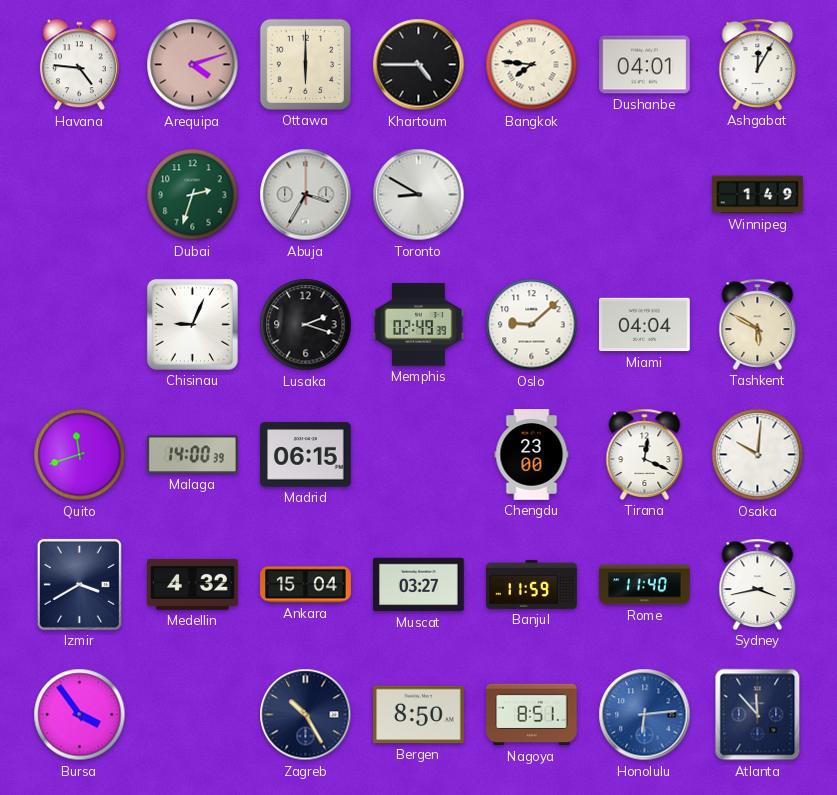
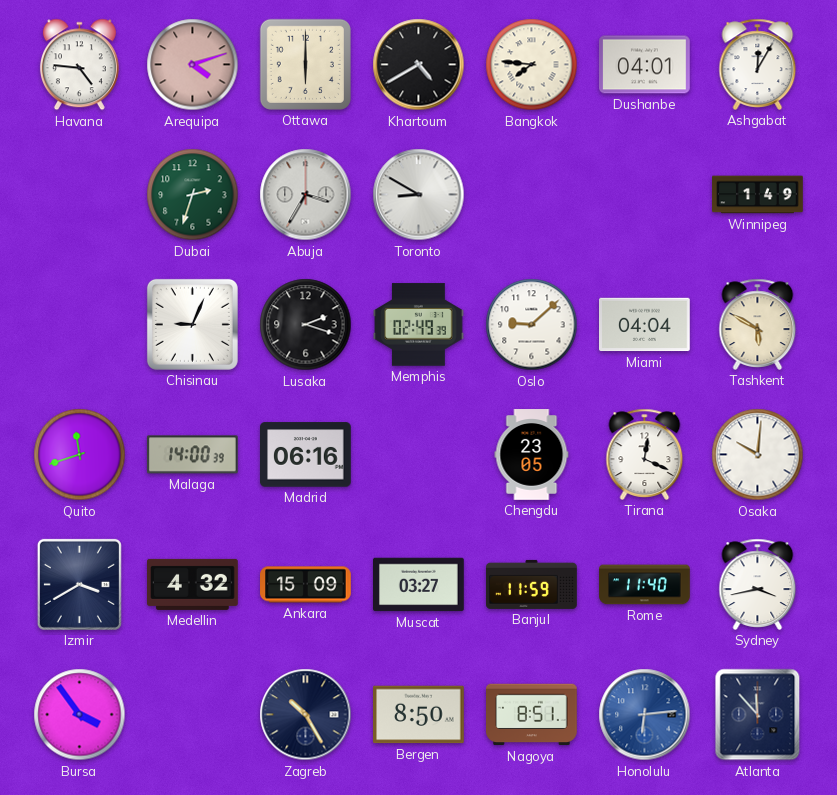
Khartoum: 4:45 -> 4:40
Madrid: 06:15 -> 06:16
Chengdu: 23:00 -> 23:05
Ankara: 15:04 -> 15:09
